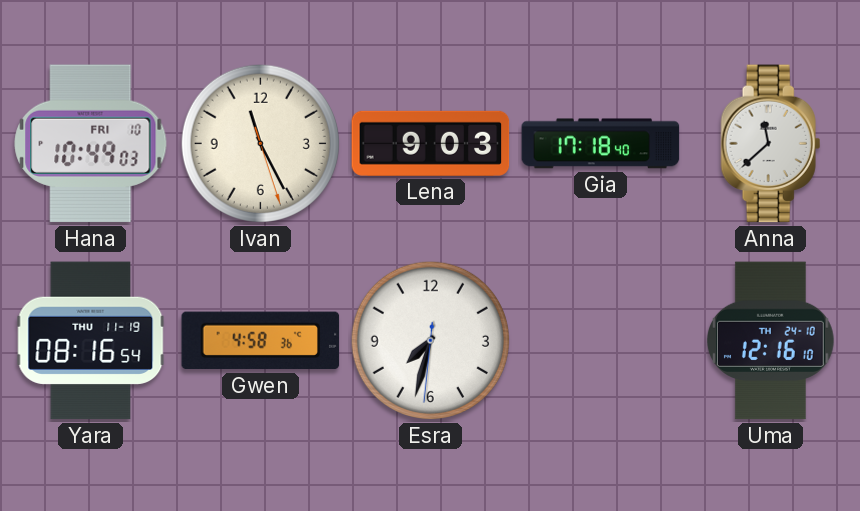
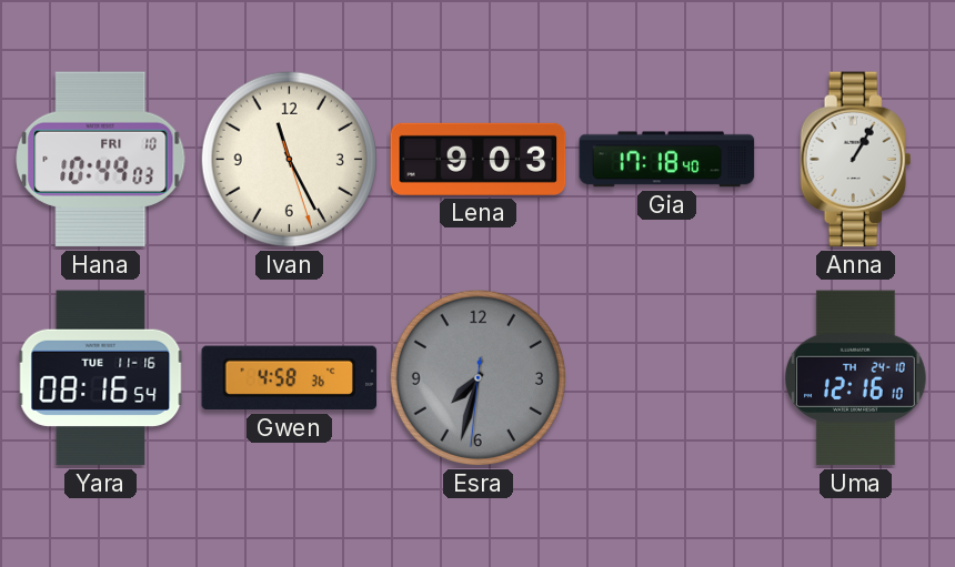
Anna: 11:38 -> 1:05
Yara date: THU 11-19 -> TUE 11-16
Esra dial: white -> grey
